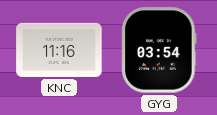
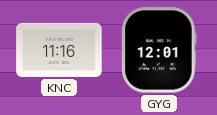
GYG: 03:54 -> 12:01
